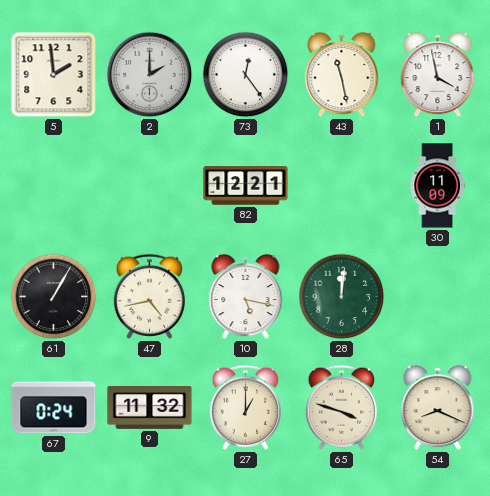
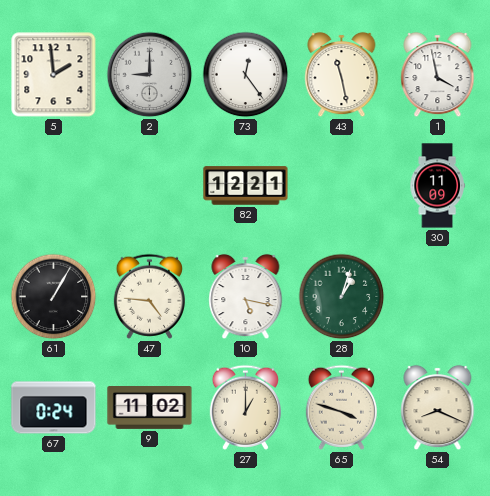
2: 2:00 -> 9:00
47: 4:43 -> 4:46
28: 12:01 -> 1:03
9: 11:32 -> 11:02
